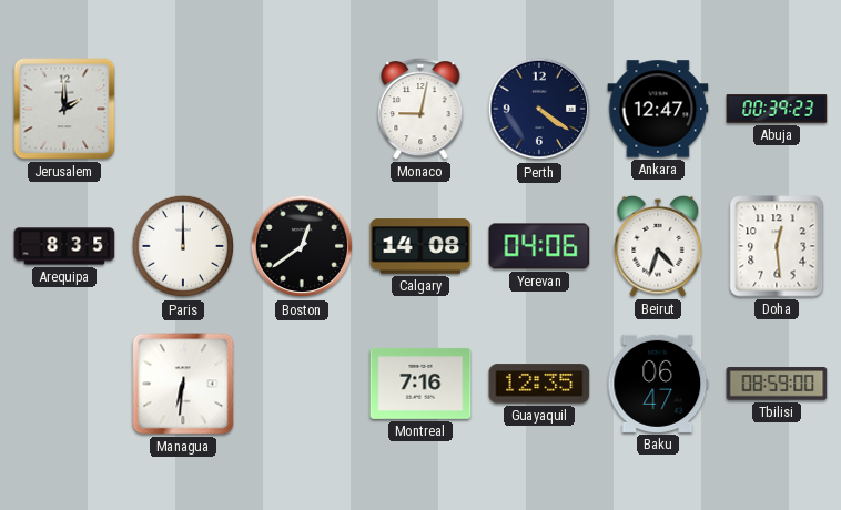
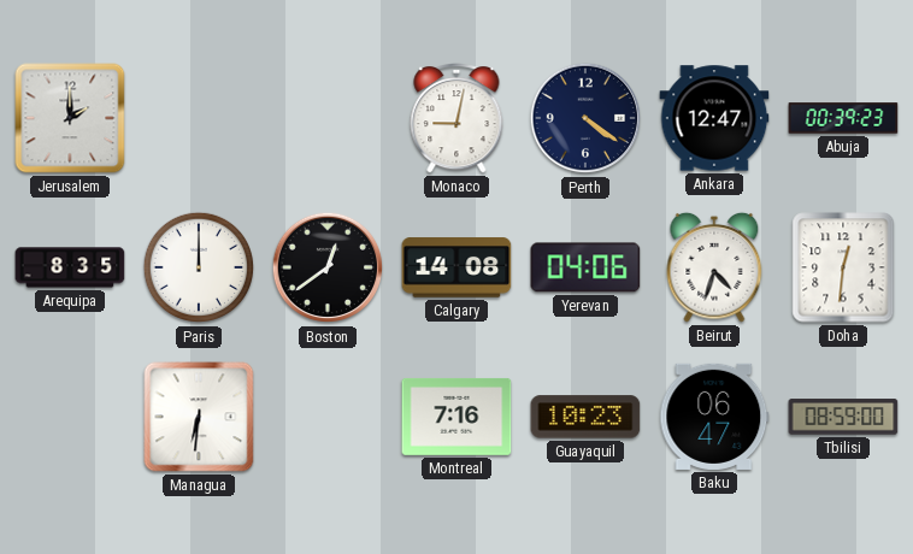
Doha: 12:29 -> 12:31
Guayaquil: 12:35 -> 10:23
